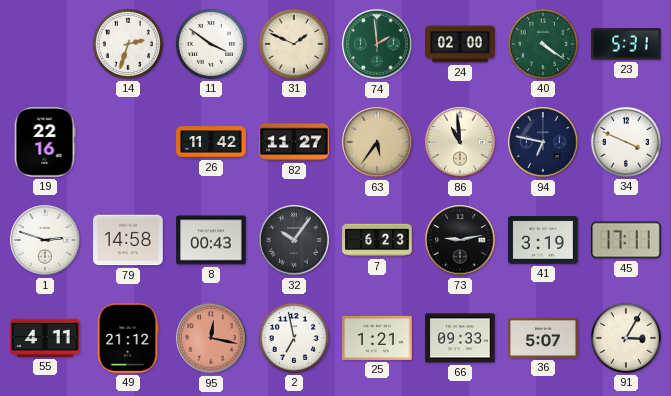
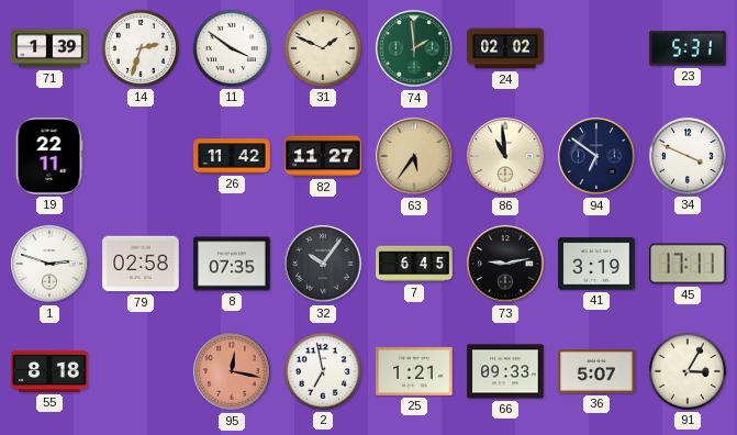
71: none -> 1:39
24: 02:00 -> 02:02
40: 4:21 -> none
19: 22:16 -> 22:11
94: 6:47 -> 6:51
79: 14:58 -> 02:58
8: 00:43 -> 07:35
7: 6:23 -> 6:45
55: 4:11 -> 8:18
49: 21:12 -> none
